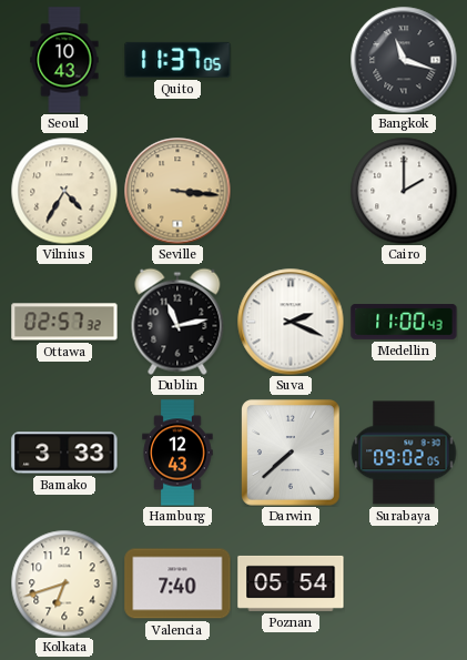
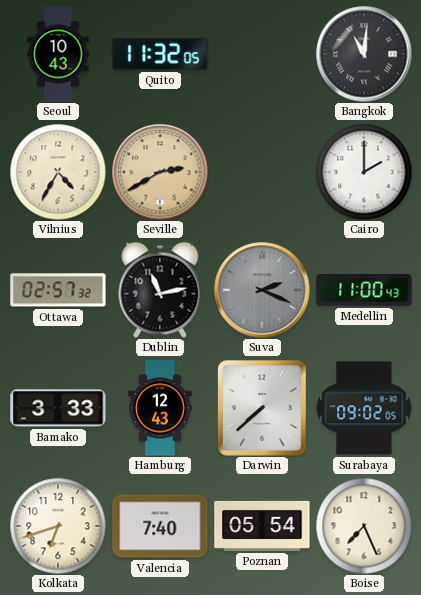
Quito: 11:37 -> 11:32
Bangkok: 11:18 -> 11:01
Seville: 3:16 -> 2:40
Suva dial: white -> grey
Boise: none -> 7:26
